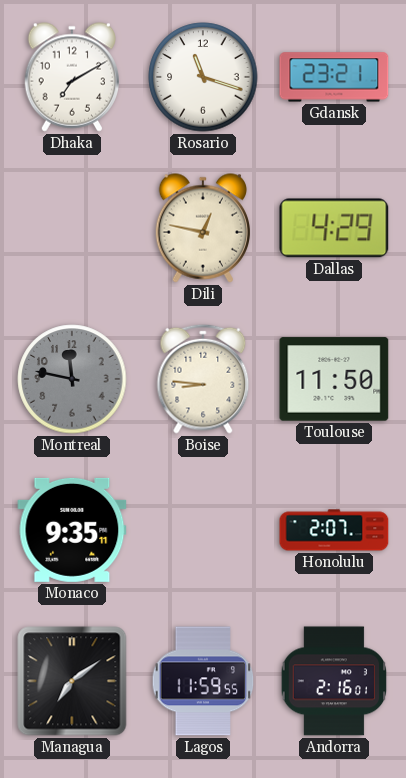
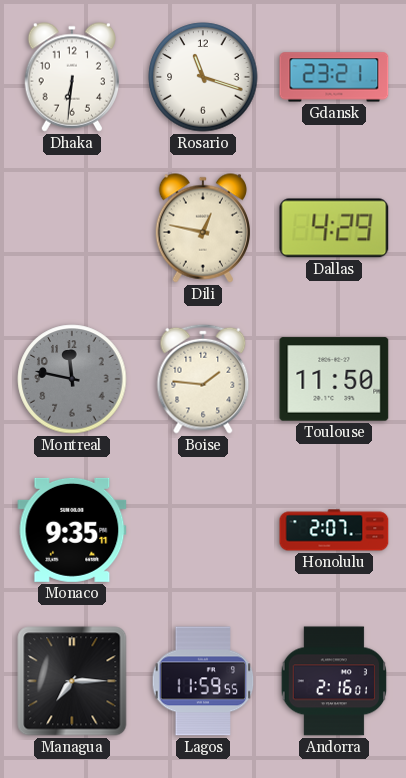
Dhaka: 7:10 -> 6:31
Boise: 8:46 -> 1:46
Managua: 7:09 -> 7:15
